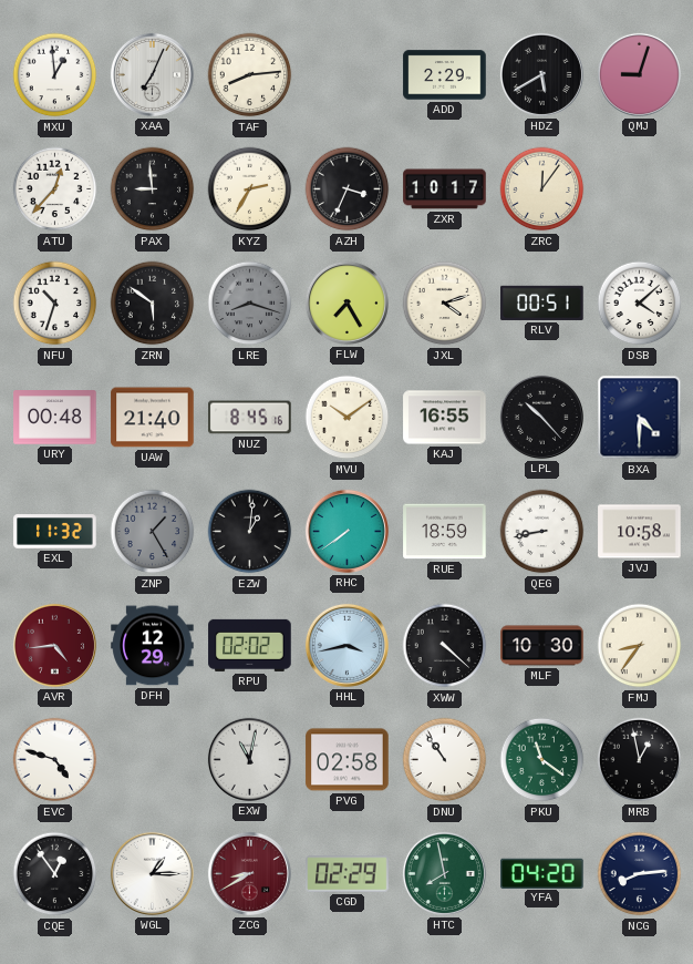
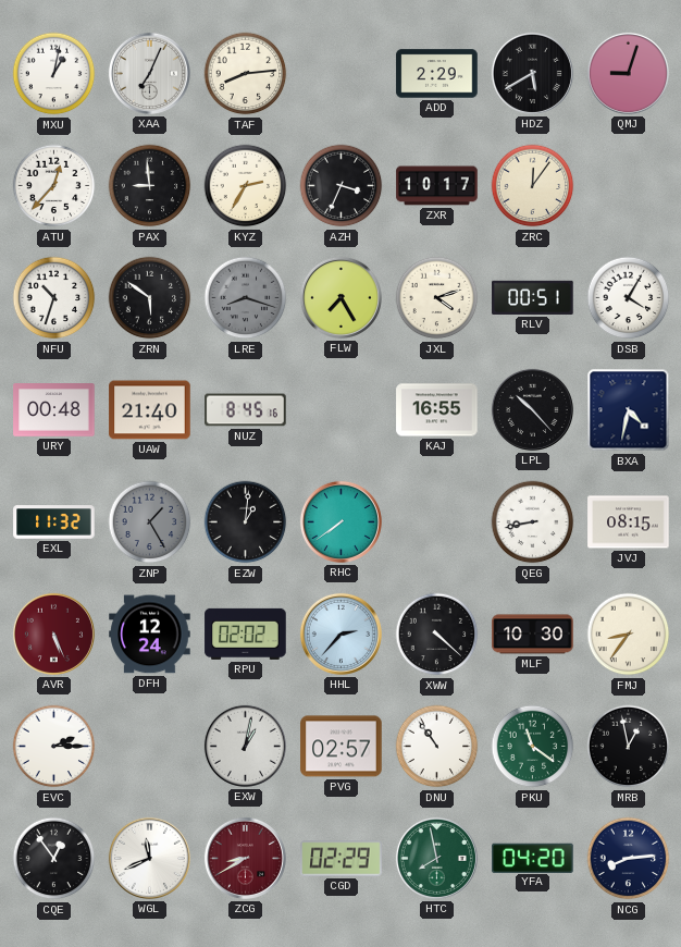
MXU: 12:59 -> 1:02
DSB: 4:08 -> 4:05
MVU: 10:09 -> none
BXA: 4:30 -> 4:32
RUE: 18:59 -> none
JVJ: 10:58 -> 08:15
AVR: 4:44 -> 5:26
DFH: 12:29 -> 12:24
HHL: 3:43 -> 2:37
EVC: 4:48 -> 2:15
EXW: 11:02 -> 1:02
PVG: 02:58 -> 02:57
WGL: 1:15 -> 11:41
